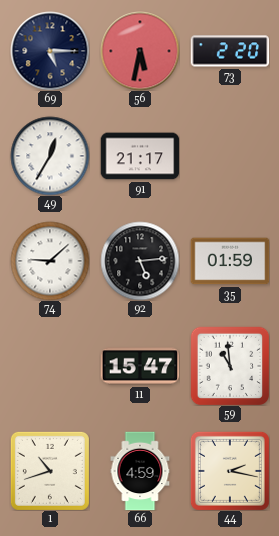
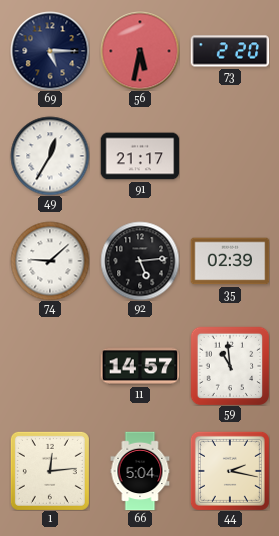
35: 01:59 -> 02:39
11: 15:47 -> 14:57
1: 10:42 -> 12:14
66: 4:59 -> 5:04
